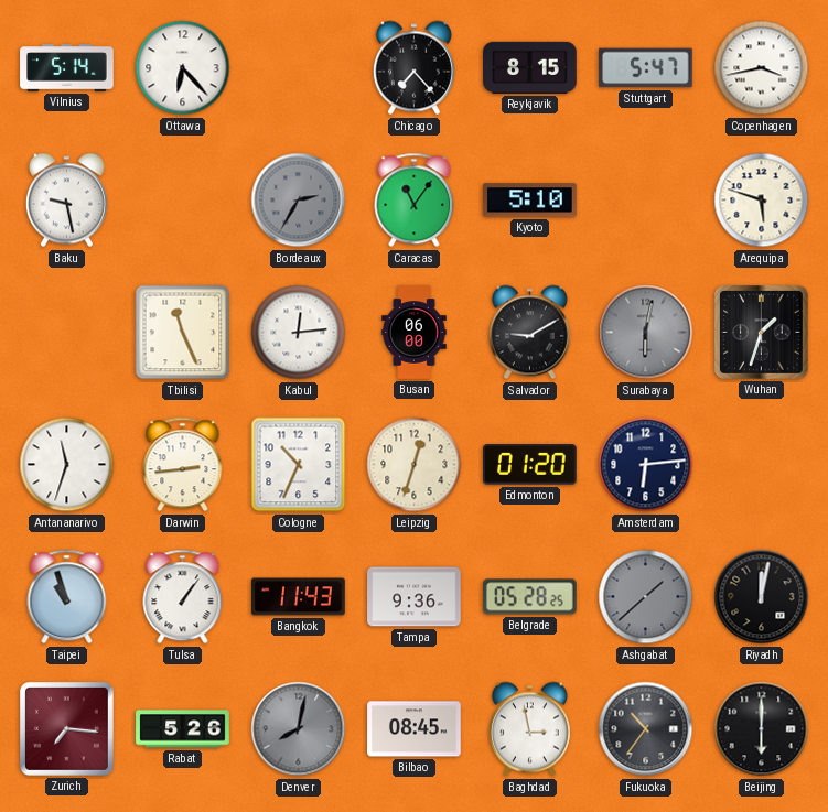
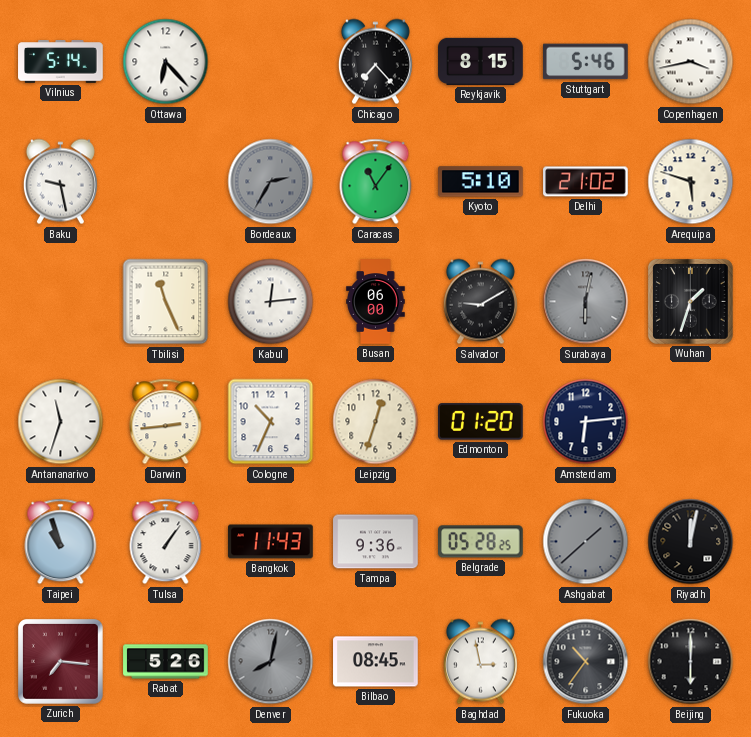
Stuttgart: 5:47 -> 5:46
Delhi: none -> 21:02
